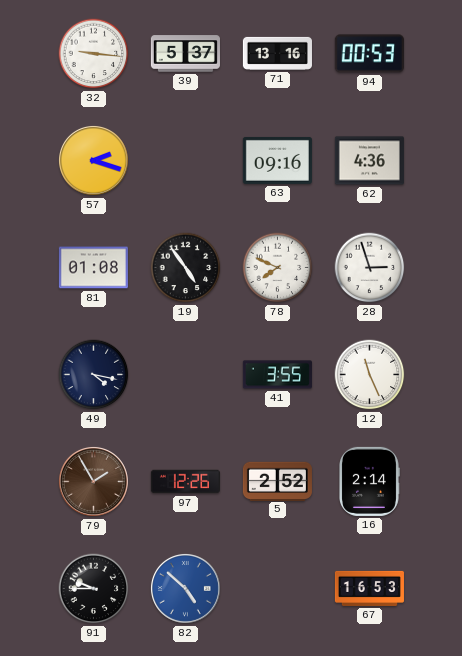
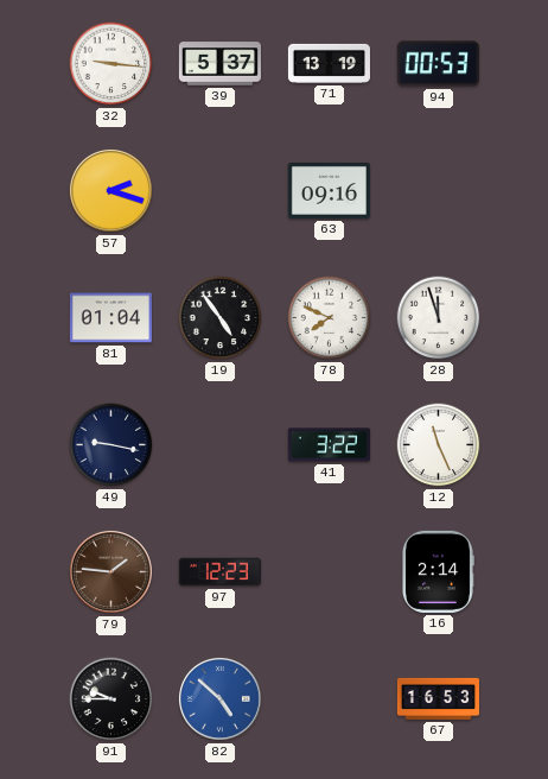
71: 13:16 -> 13:19
62: 4:36 -> none
81: 01:08 -> 01:04
28: 2:57 -> 11:57
49: 4:17 -> 9:17
41: 3:55 -> 3:22
79: 1:55 -> 1:46
97: 12:26 -> 12:23
5: 2:52 -> none
